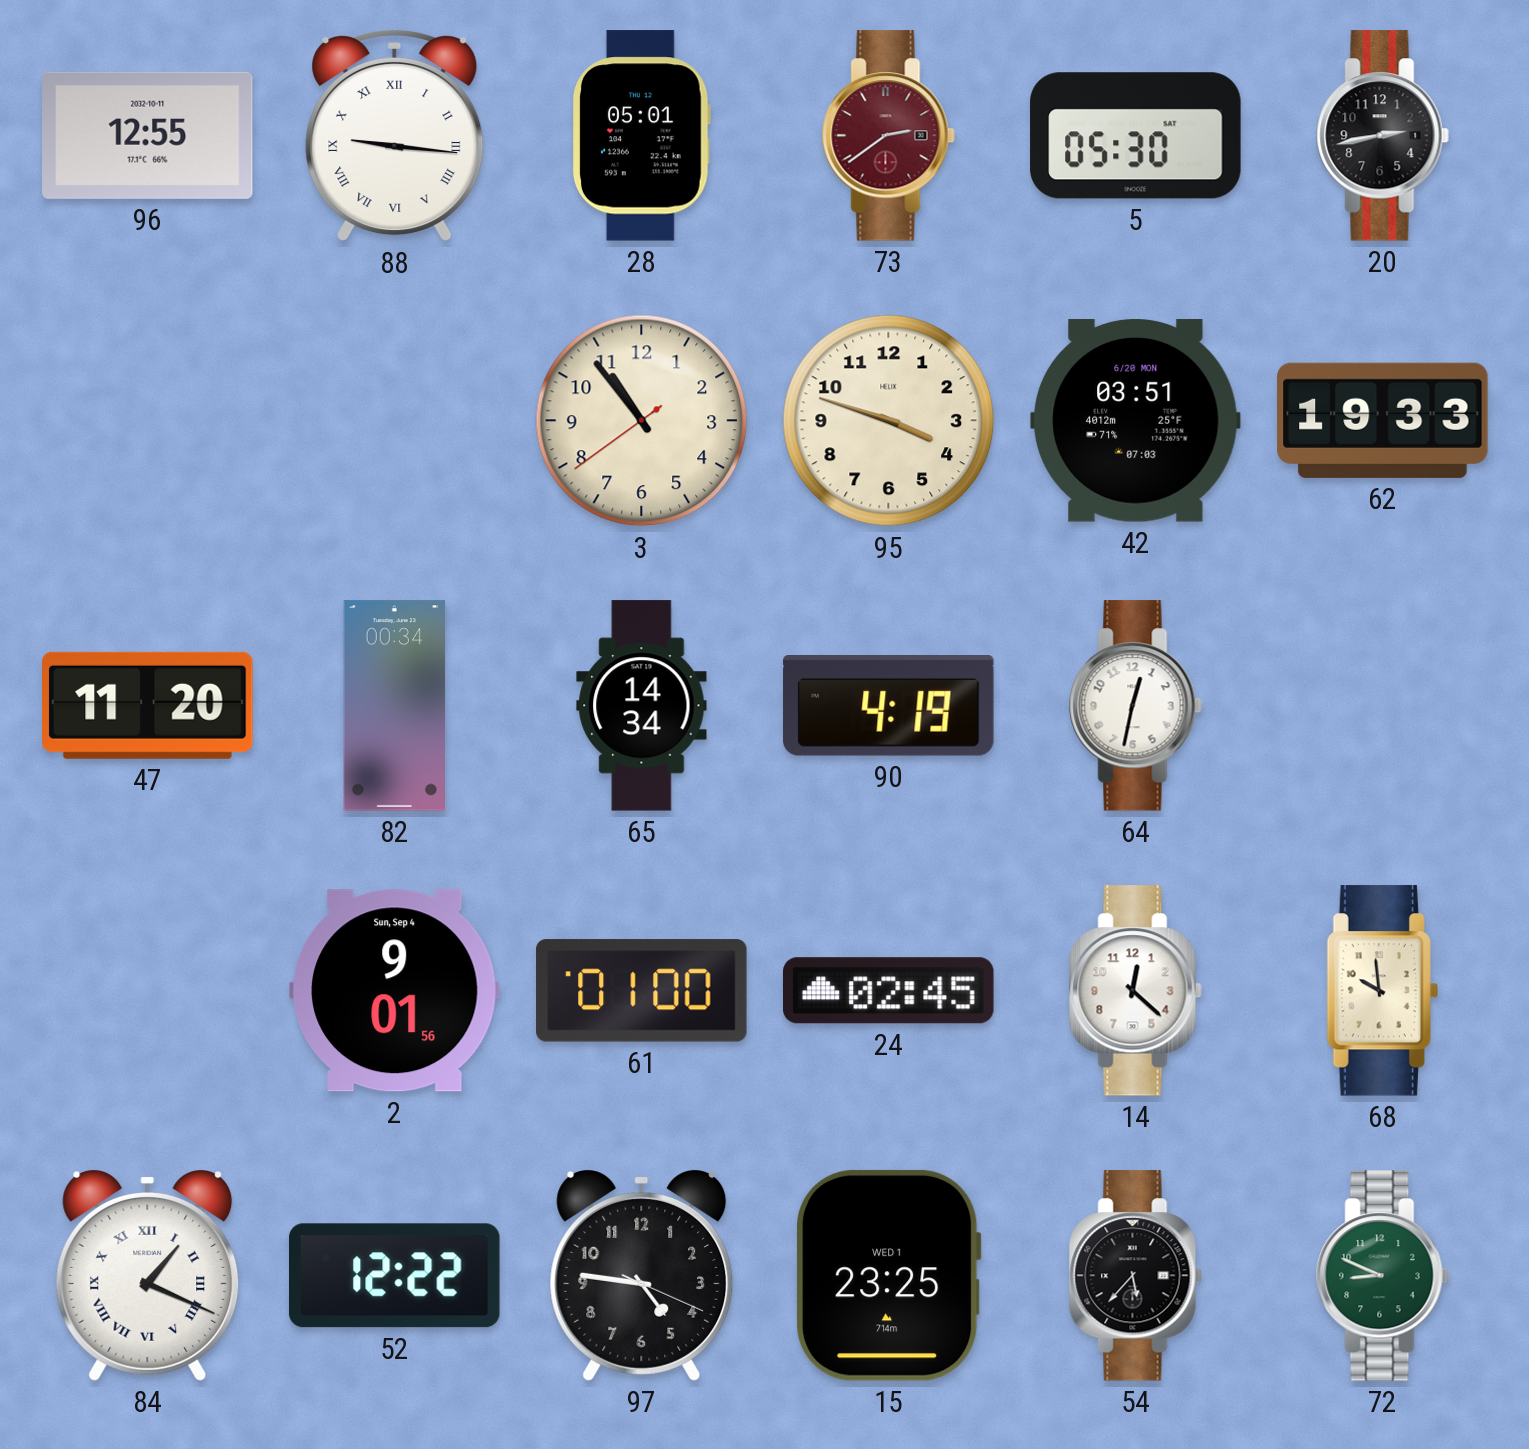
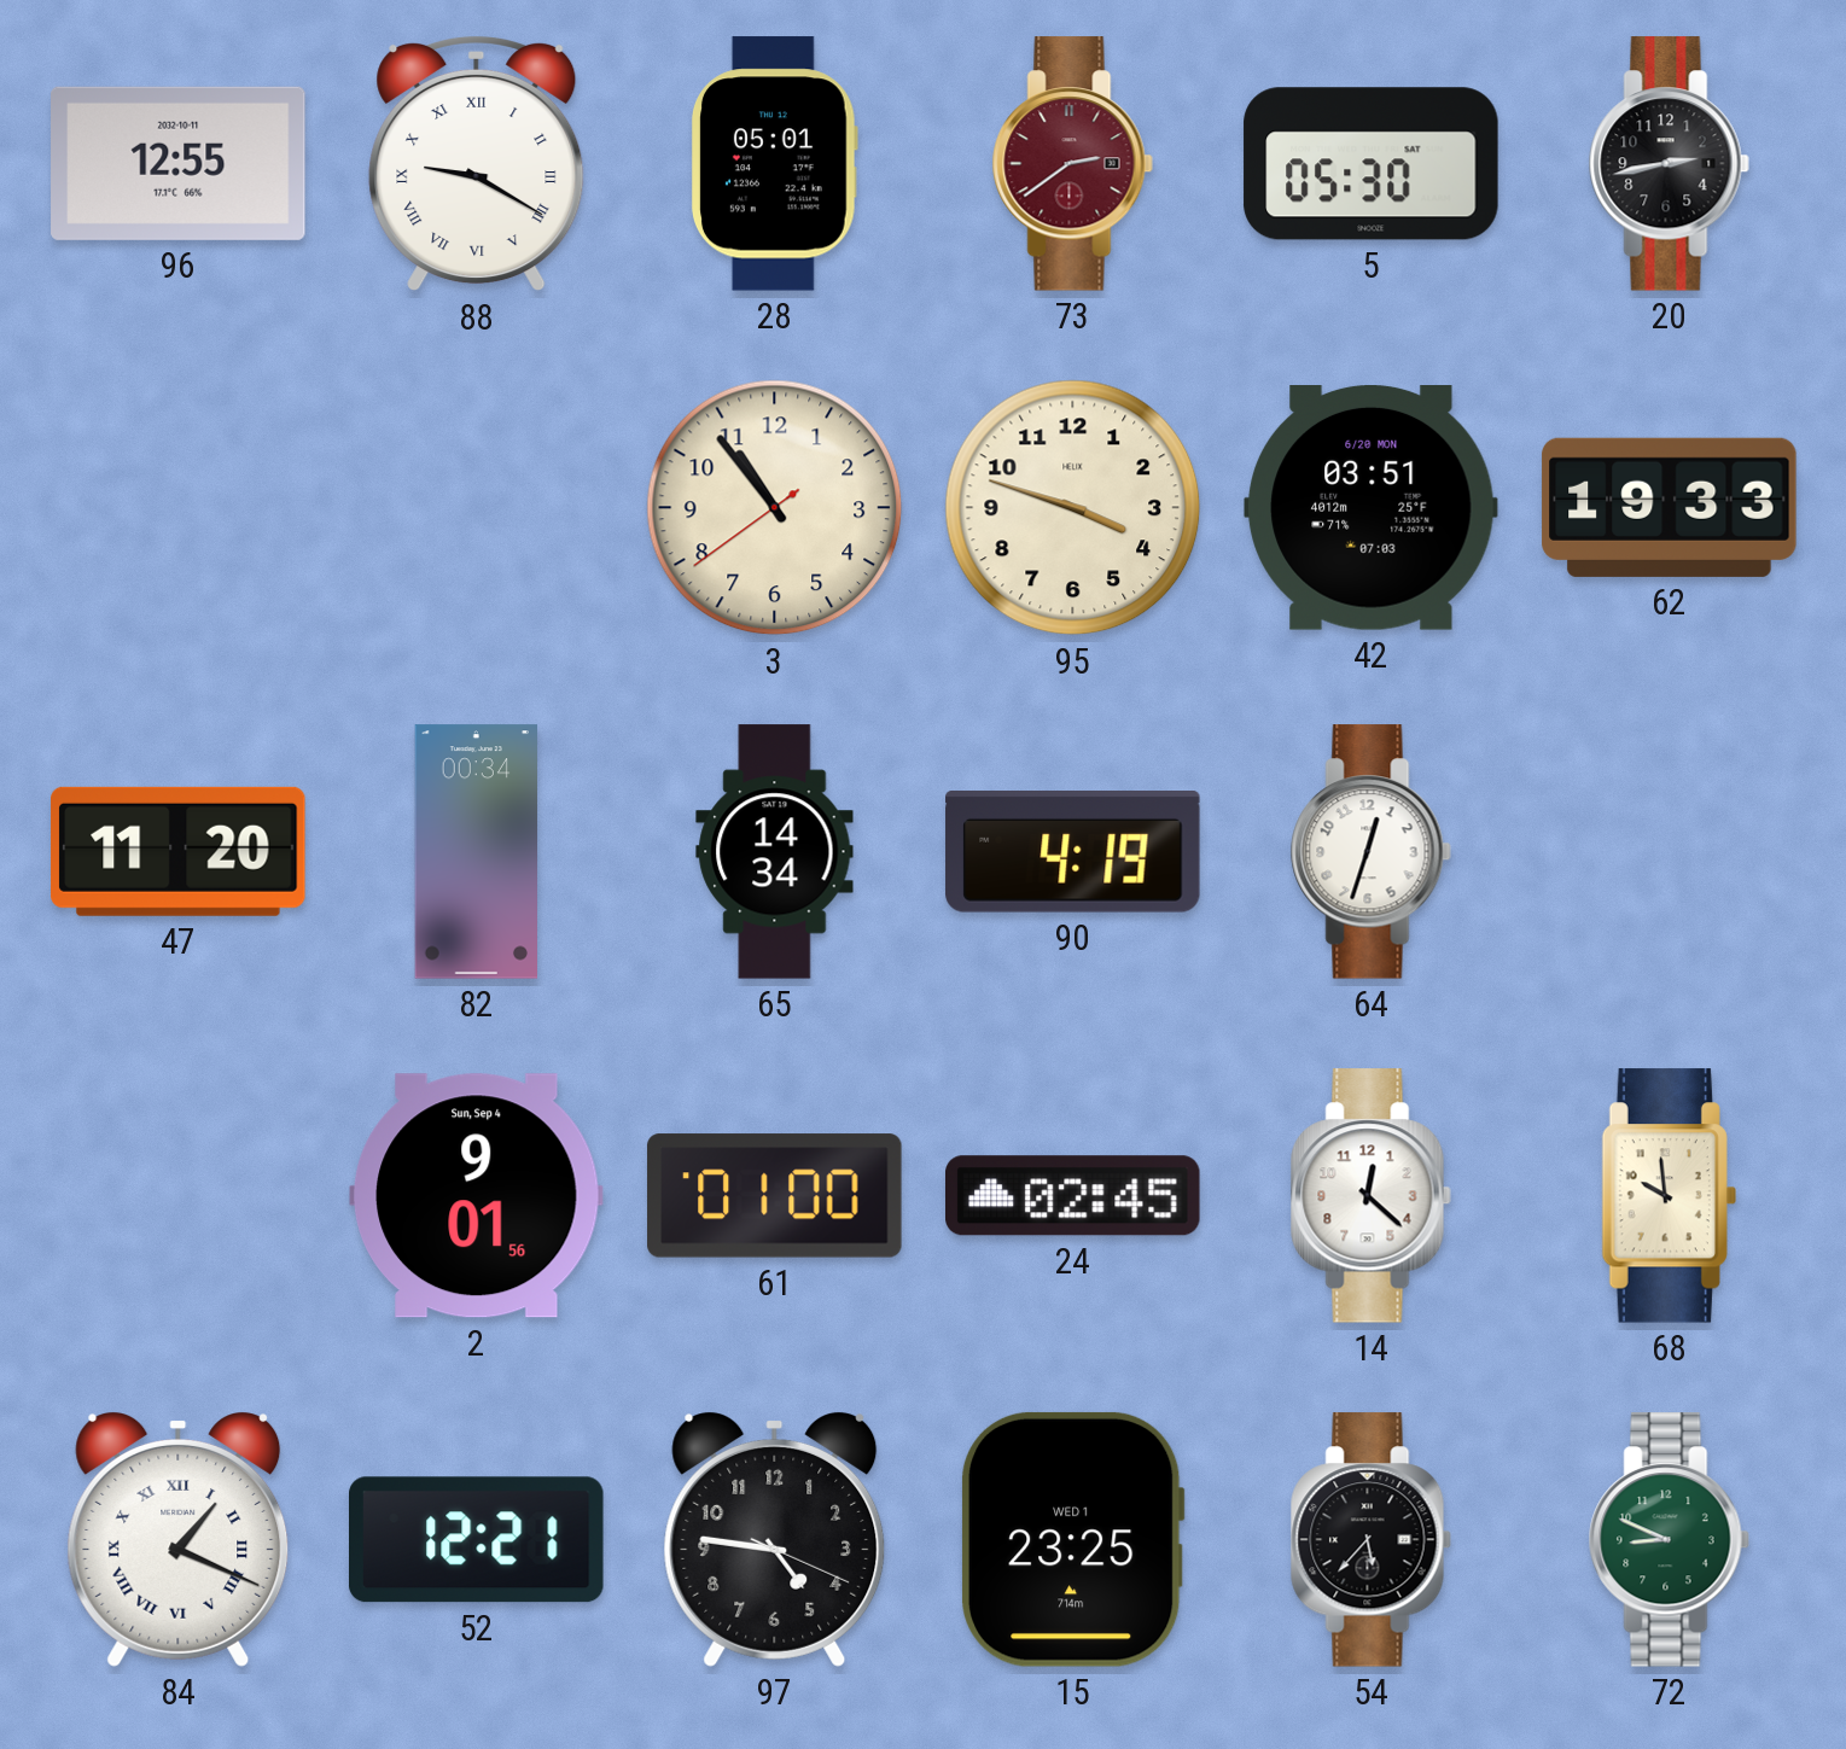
88: 9:16 -> 9:20
64: 12:32 -> 12:33
52: 12:22 -> 12:21
